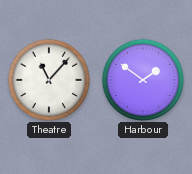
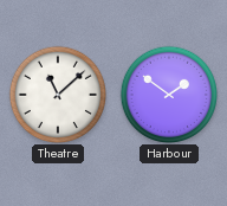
Theatre: 11:07 -> 11:08
